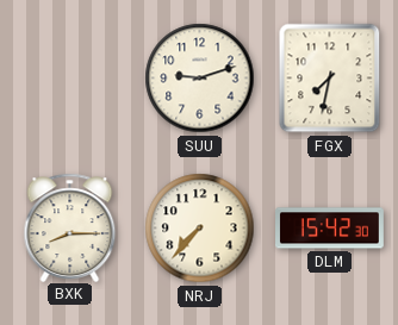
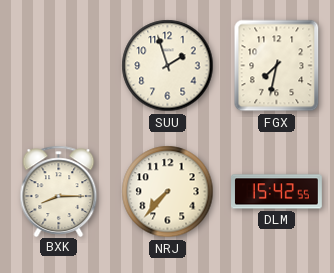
SUU: 9:12 -> 1:57
DLM: 15:42:30 -> 15:42:55
